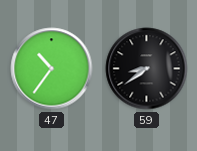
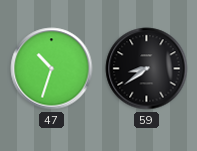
47: 10:36 -> 10:33
